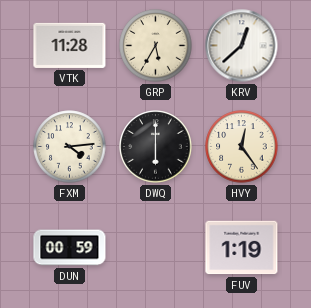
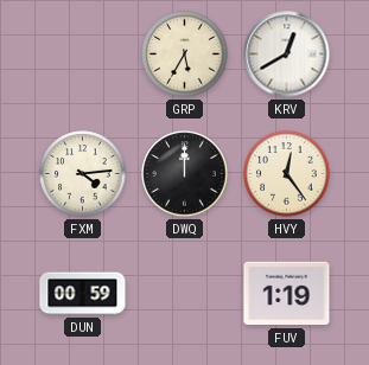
VTK: 11:28 -> none
KRV: 12:38 -> 12:40
DWQ: 6:00 -> 12:00
